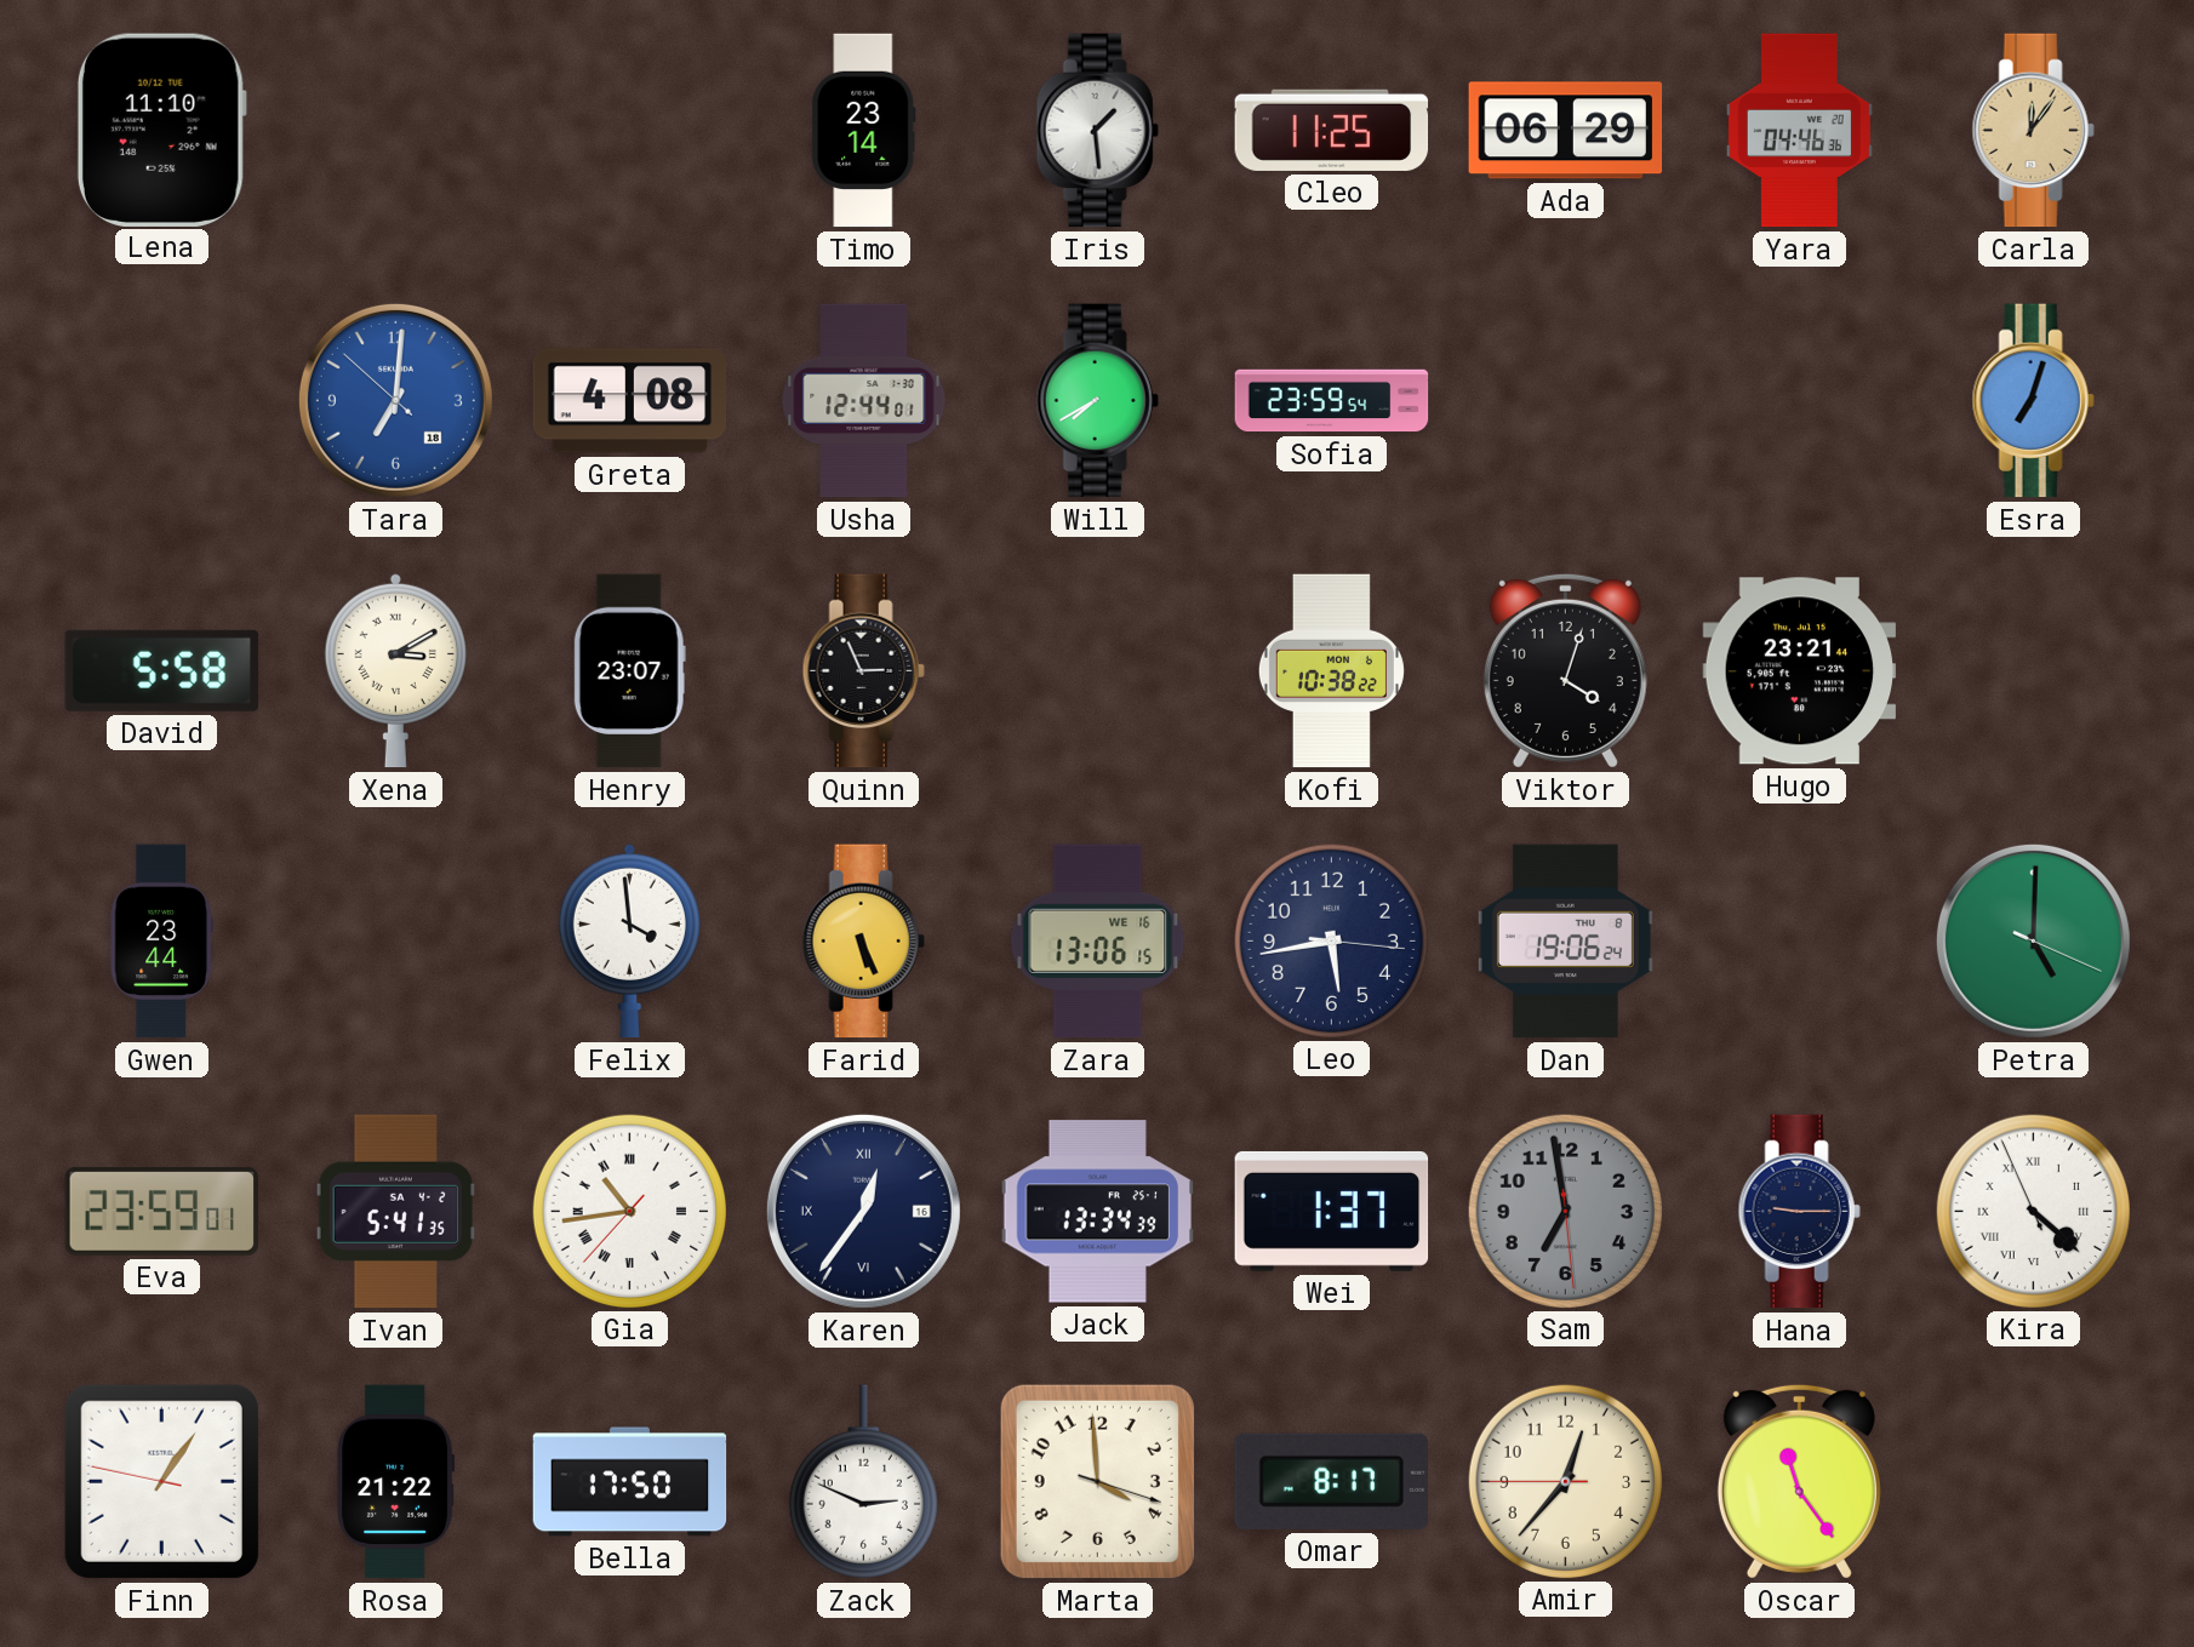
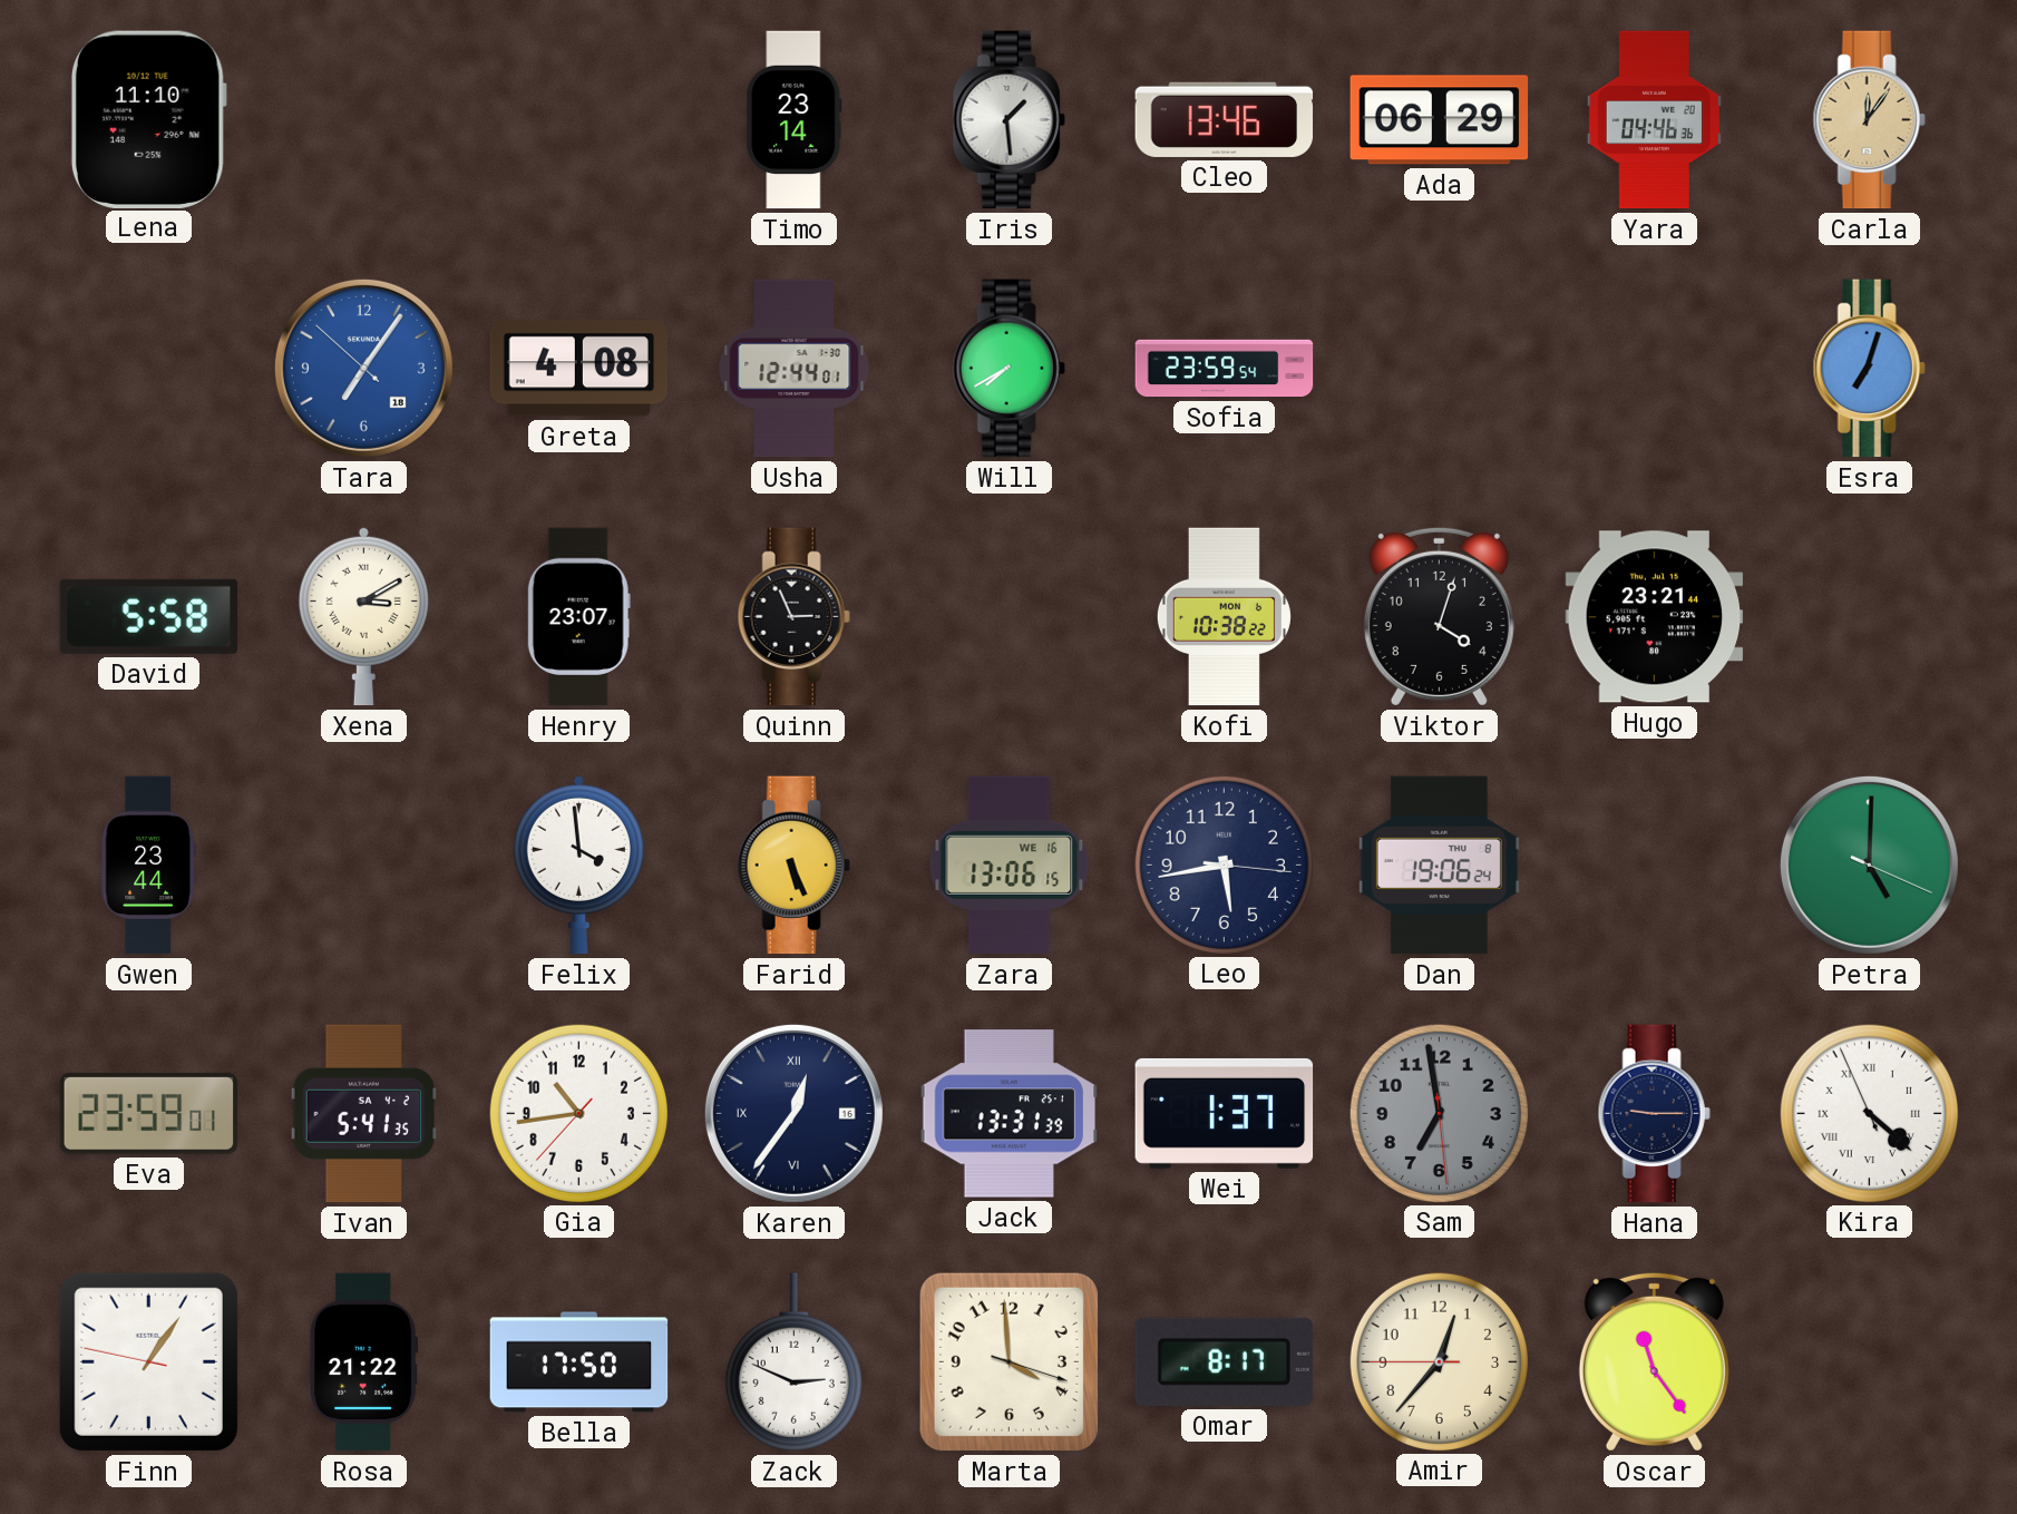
Cleo: 11:25 -> 13:46
Tara: 7:00 -> 7:05
Gia numerals: Roman -> Arabic
Jack: 13:34 -> 13:31
